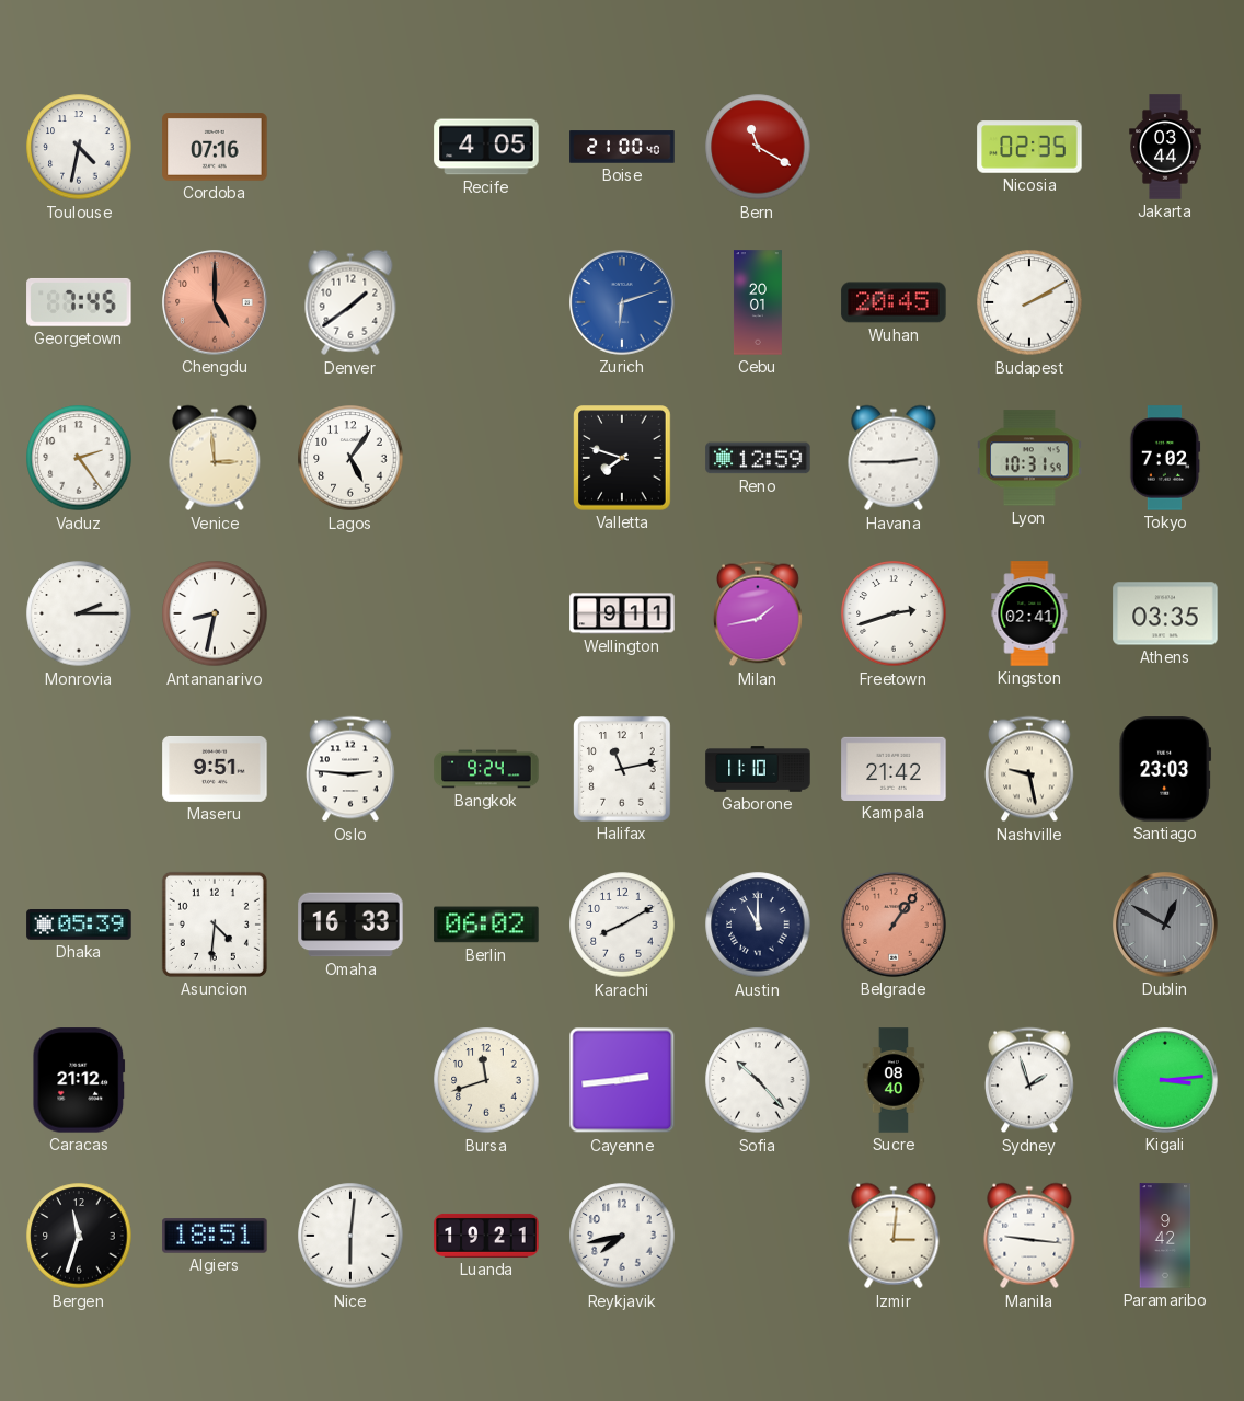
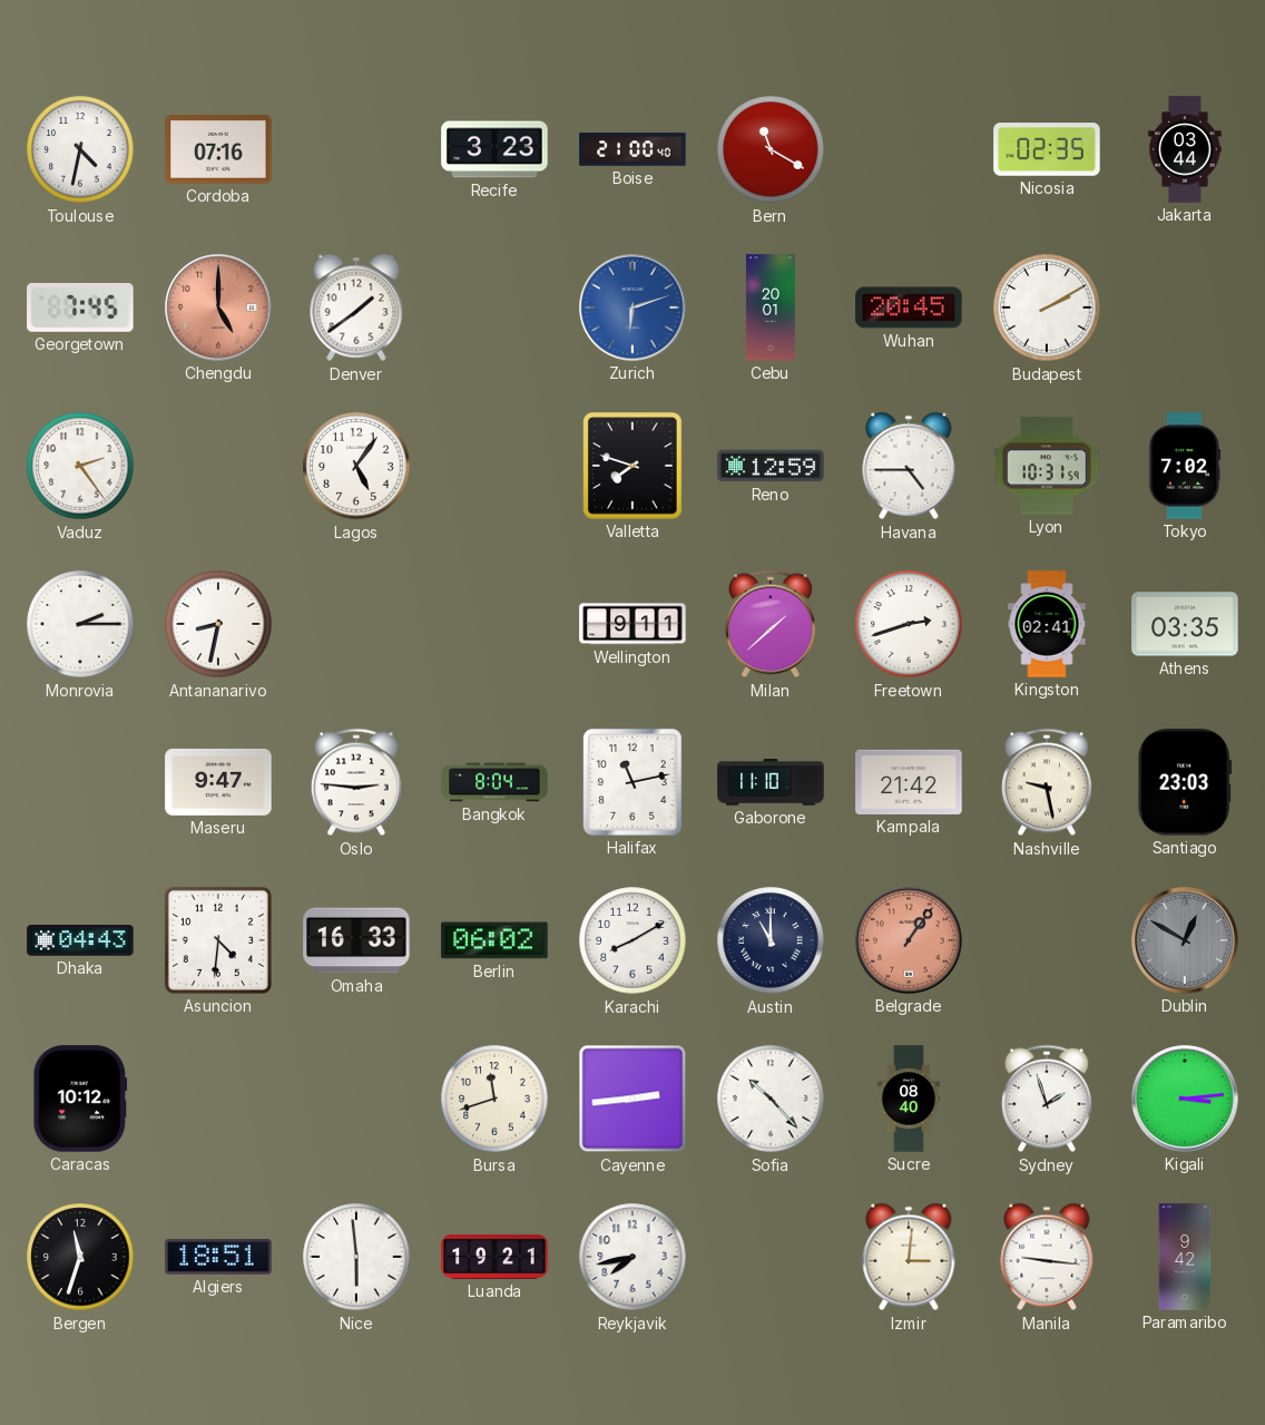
Recife: 4:05 -> 3:23
Venice: 2:59 -> none
Havana: 2:45 -> 4:45
Milan: 1:43 -> 1:38
Maseru: 9:51 -> 9:47
Bangkok: 9:24 -> 8:04
Dhaka: 05:39 -> 04:43
Caracas: 21:12 -> 10:12
Nice: 6:01 -> 5:59
